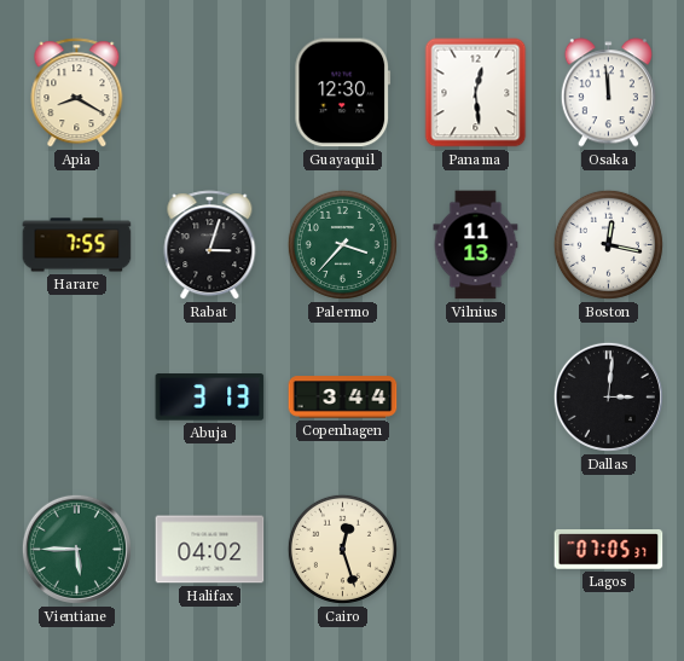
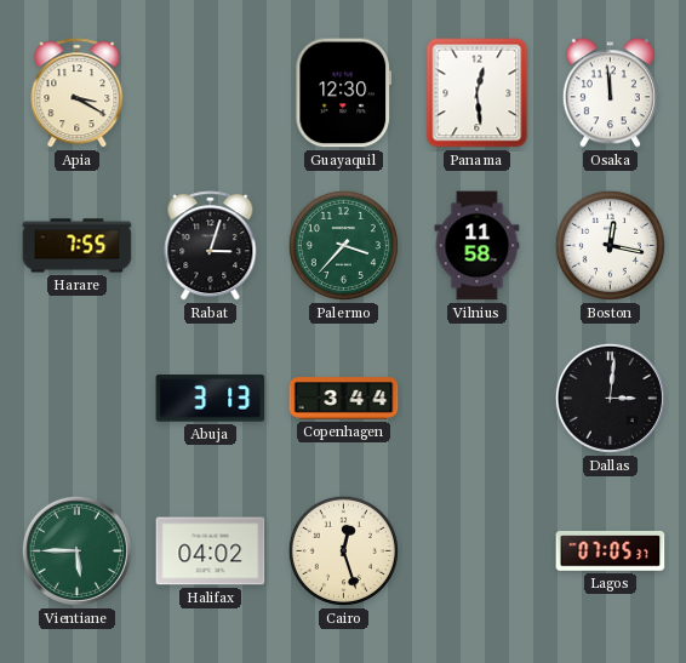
Apia: 8:20 -> 3:20
Vilnius: 11:13 -> 11:58
